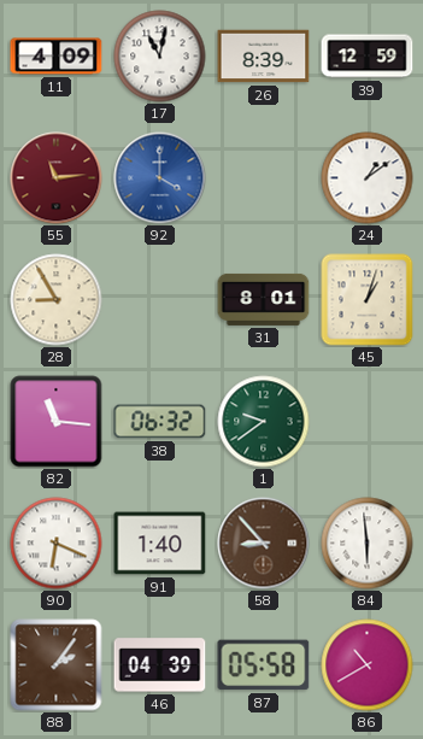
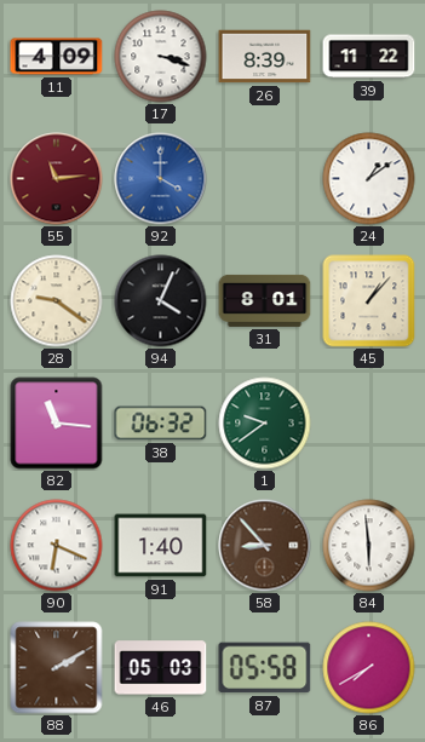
17: 11:02 -> 3:18
39: 12:59 -> 11:22
28: 8:55 -> 9:21
94: none -> 4:04
45: 1:03 -> 1:07
88: 2:06 -> 2:10
46: 04:39 -> 05:03
86: 10:40 -> 7:40
